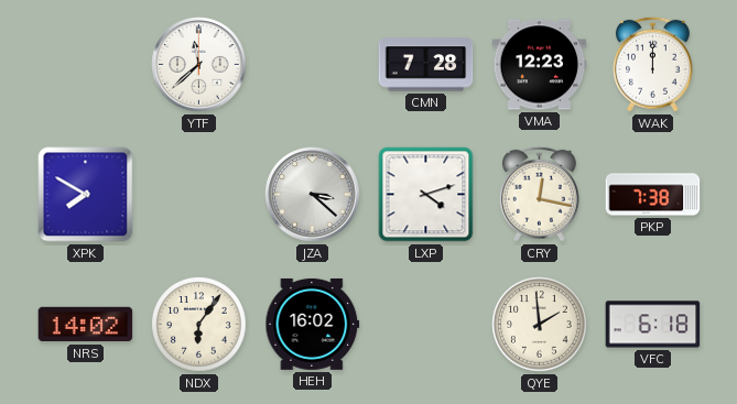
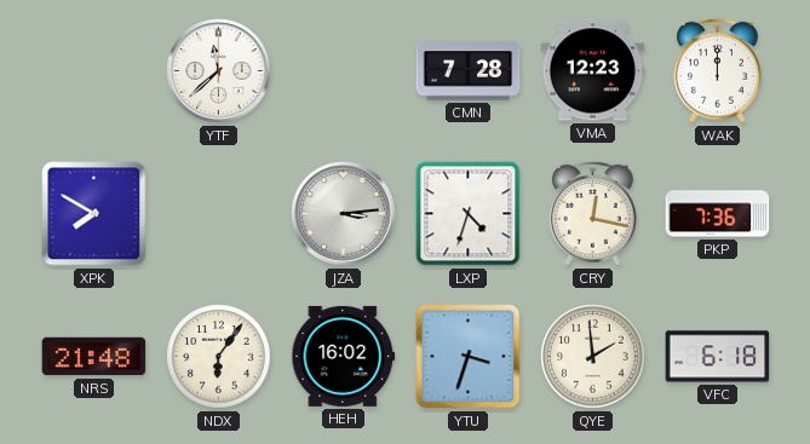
JZA: 3:22 -> 3:14
LXP: 4:12 -> 4:33
PKP: 7:38 -> 7:36
NRS: 14:02 -> 21:48
YTU: none -> 3:33
